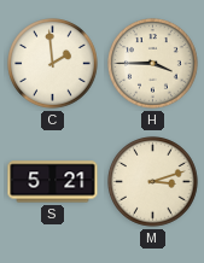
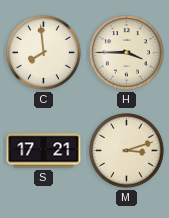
C: 1:59 -> 7:59
S: 5:21 -> 17:21
